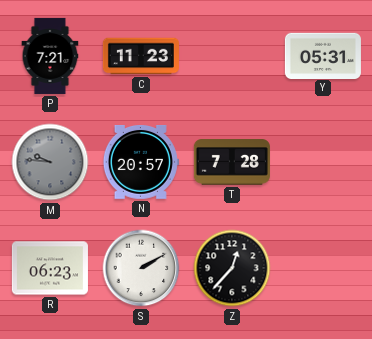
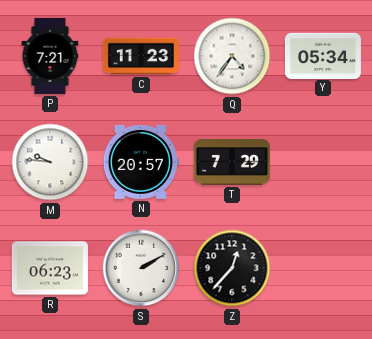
Q: none -> 4:36
Y: 05:31 -> 05:34
M dial: grey -> white
T: 7:28 -> 7:29
